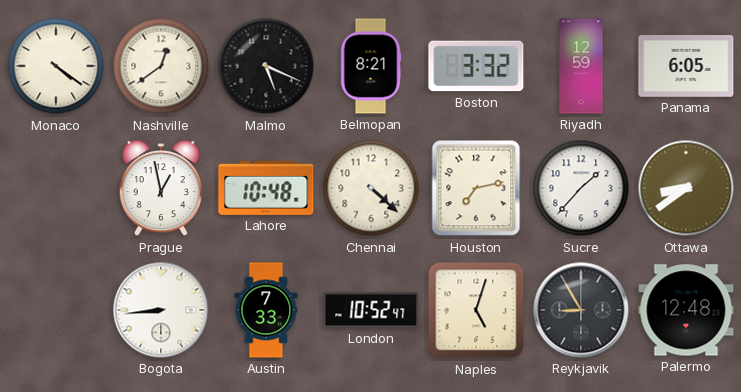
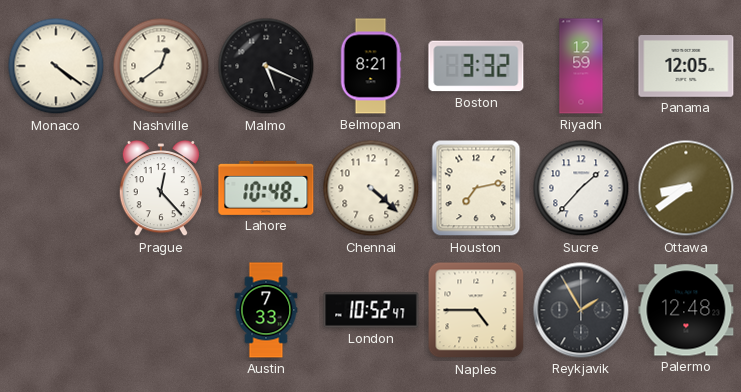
Panama: 6:05 -> 12:05
Prague: 12:58 -> 12:23
Bogota: 8:44 -> none
Naples: 5:03 -> 4:45
Reykjavik: 8:55 -> 1:55
